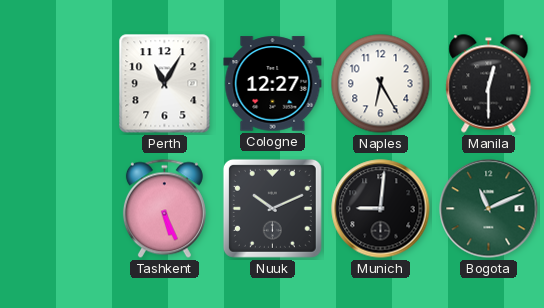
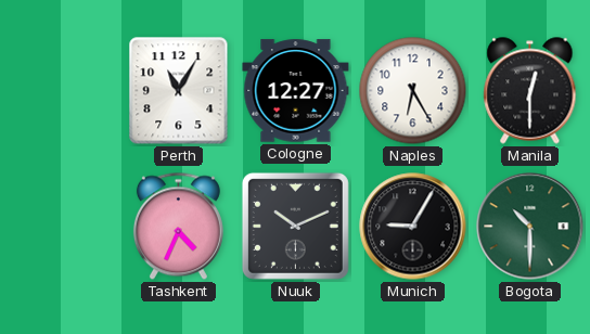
Tashkent: 5:26 -> 4:34
Munich: 9:01 -> 9:05
Bogota: 11:11 -> 10:30
